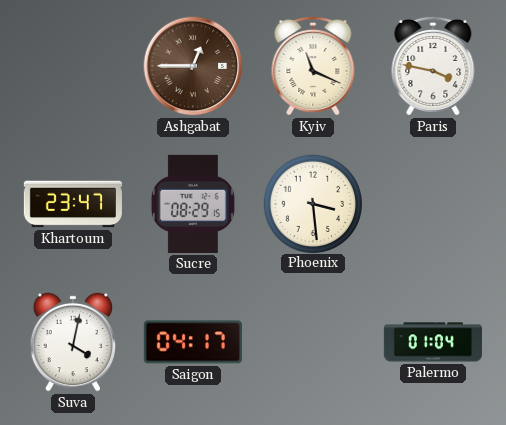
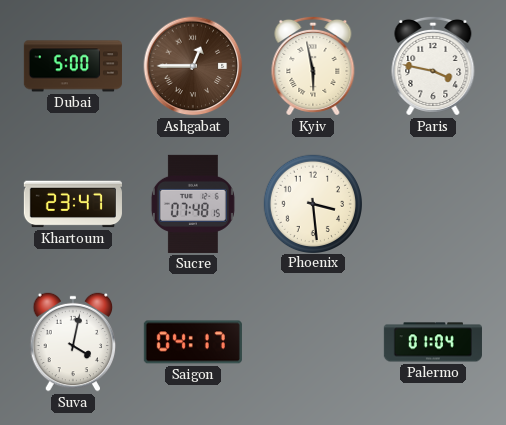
Dubai: none -> 5:00
Kyiv: 11:19 -> 5:58
Sucre: 08:29 -> 07:48
